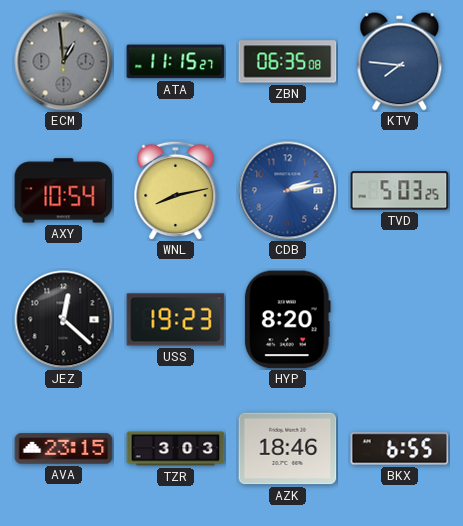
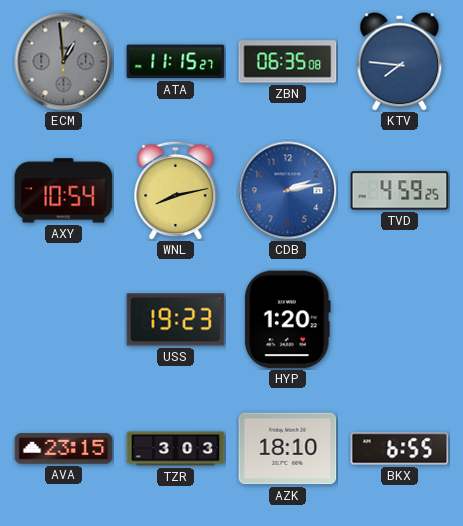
TVD: 5:03 -> 4:59
JEZ: 12:22 -> none
HYP: 8:20 -> 1:20
AZK: 18:46 -> 18:10
